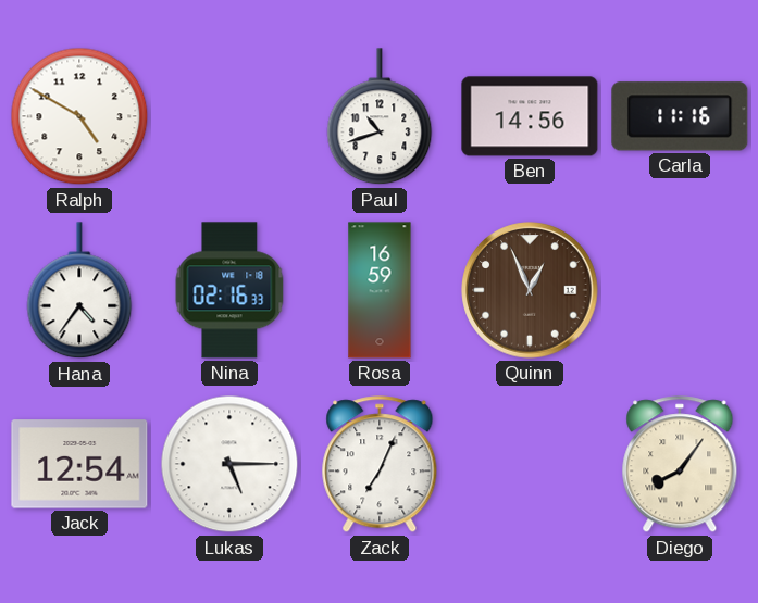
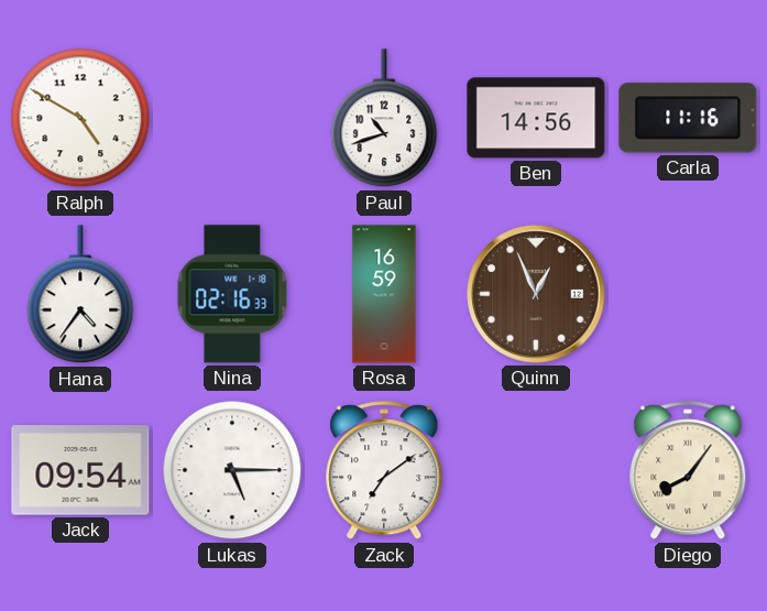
Jack: 12:54 -> 09:54
Zack: 7:04 -> 7:09
